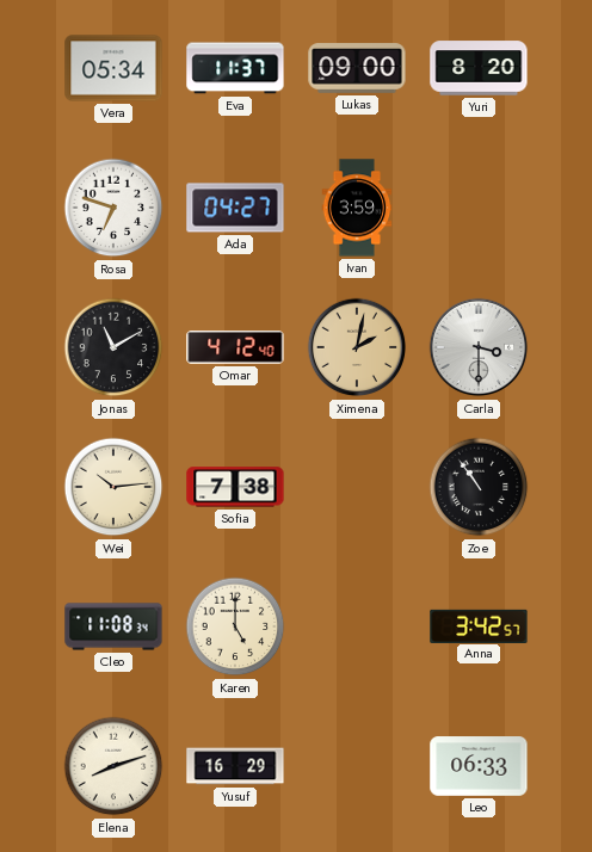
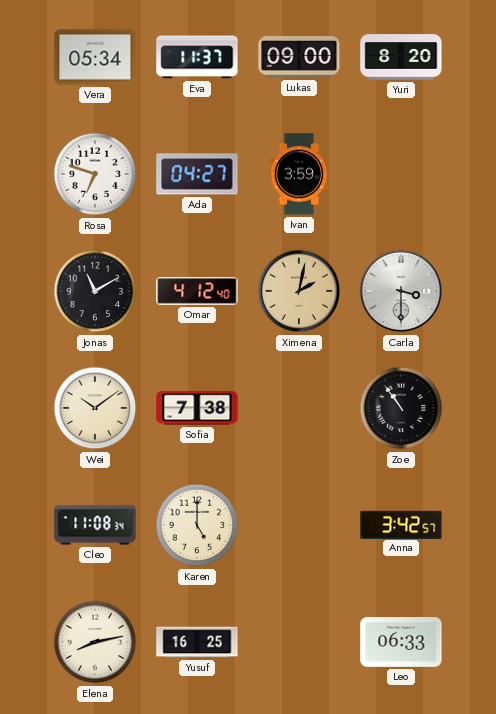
Wei: 10:14 -> 10:09
Elena: 8:12 -> 8:13
Yusuf: 16:29 -> 16:25
